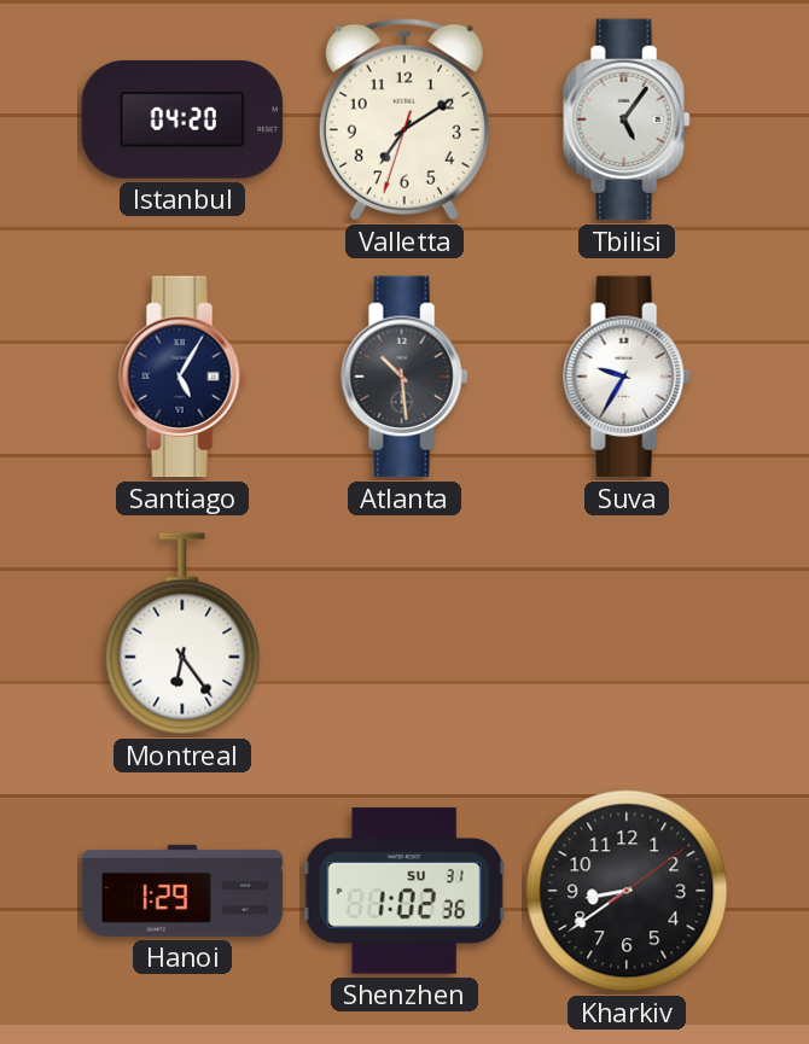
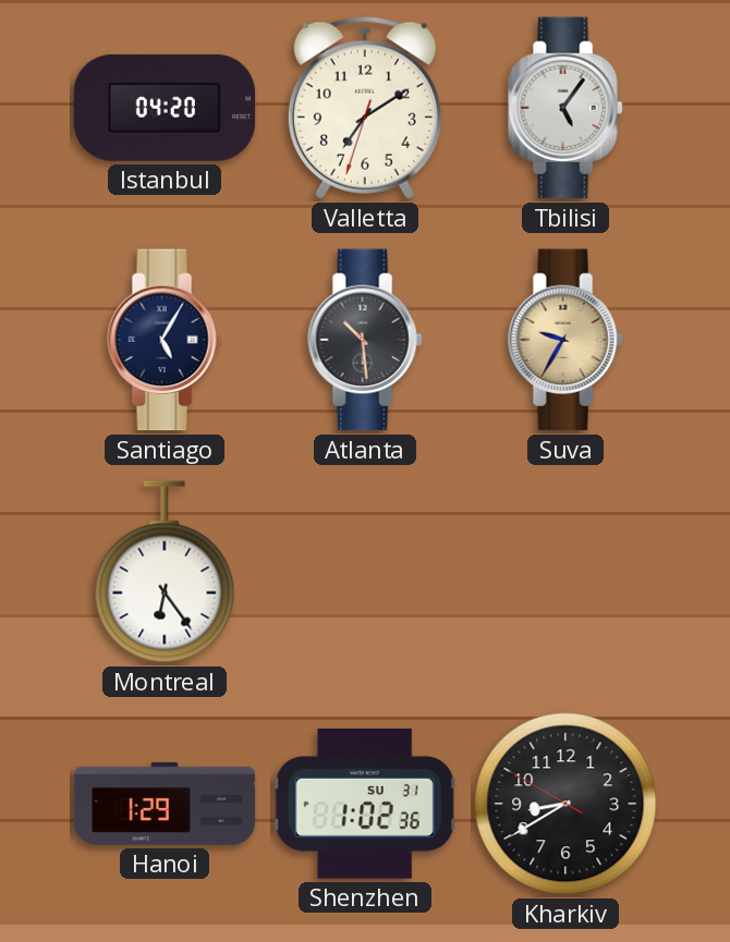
Suva dial: white -> champagne
Kharkiv: 8:39:09 -> 8:39:50
